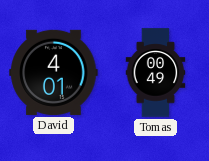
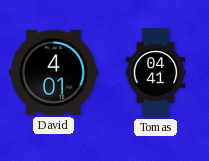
Tomas: 00:49 -> 04:41
